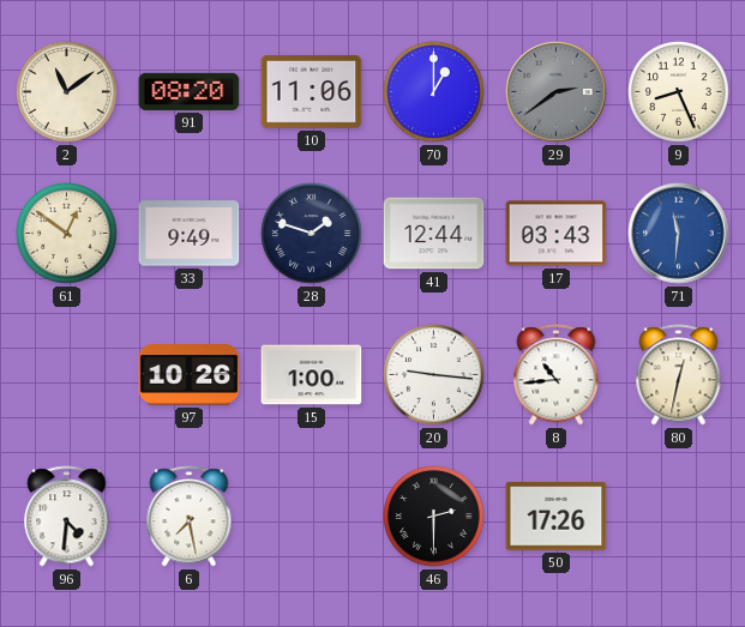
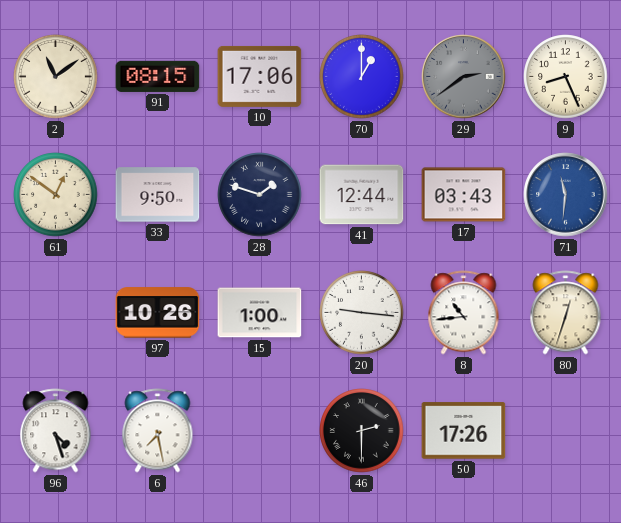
91: 08:20 -> 08:15
10: 11:06 -> 17:06
33: 9:49 -> 9:50
80: 12:32 -> 12:33
96: 4:31 -> 4:27
